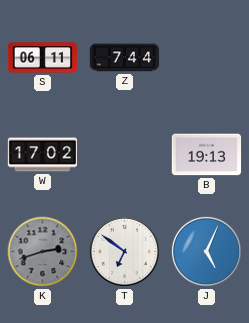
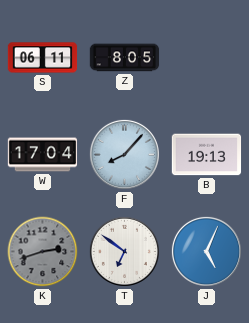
Z: 7:44 -> 8:05
W: 17:02 -> 17:04
F: none -> 8:07
